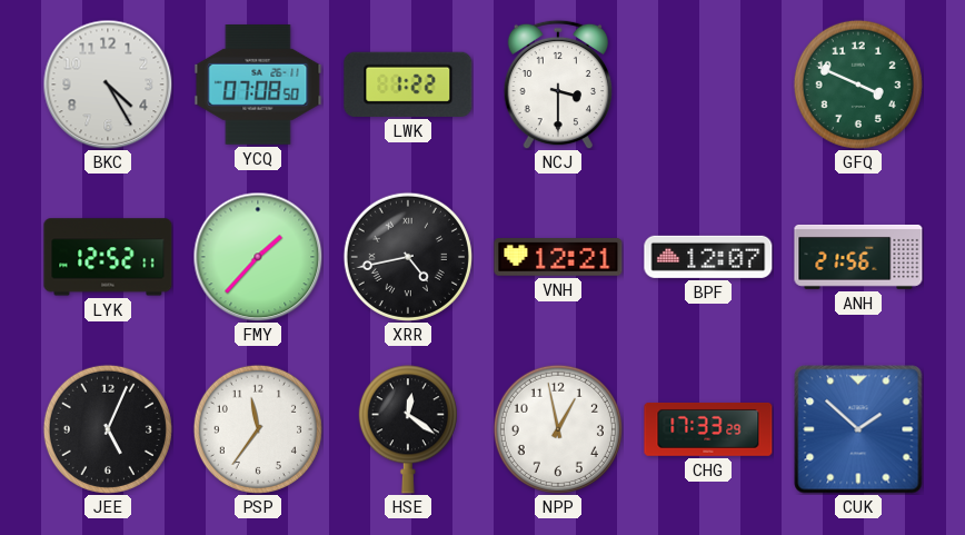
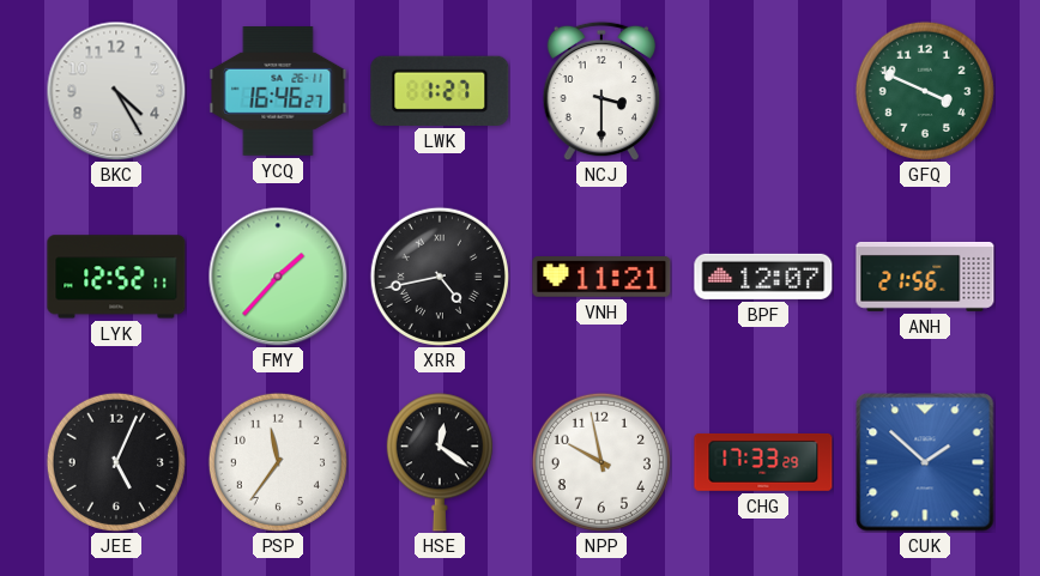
YCQ: 07:08 -> 16:46
LWK: 1:22 -> 1:27
VNH: 12:21 -> 11:21
NPP: 12:58 -> 9:58
